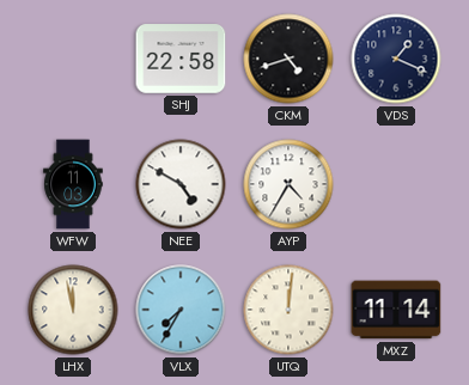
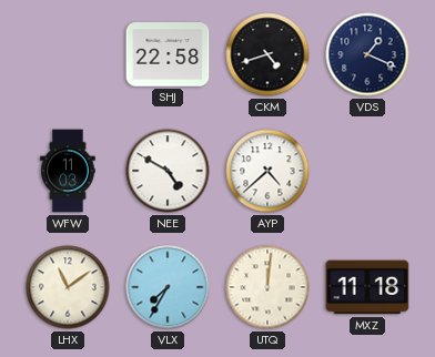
AYP: 4:35 -> 4:38
LHX: 11:58 -> 11:09
MXZ: 11:14 -> 11:18
